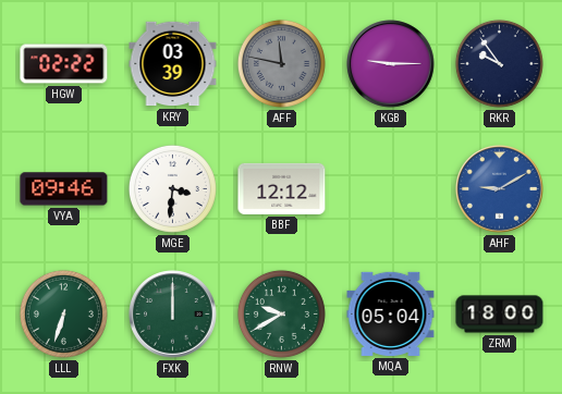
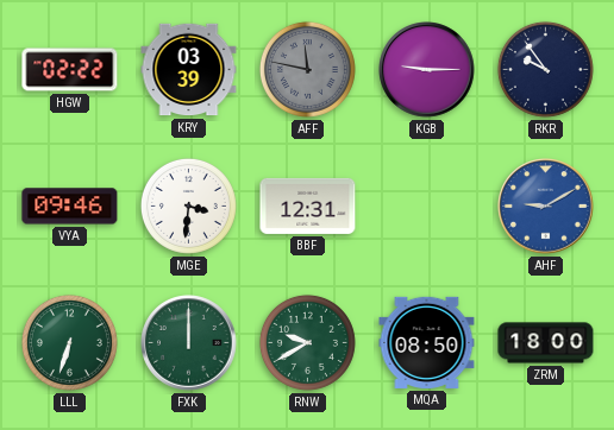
BBF: 12:12 -> 12:31
MQA: 05:04 -> 08:50
